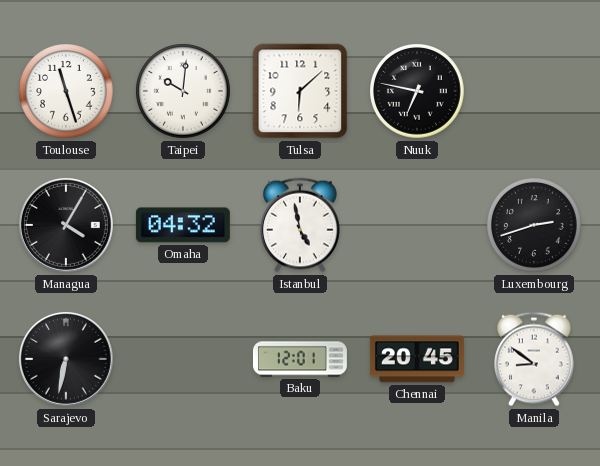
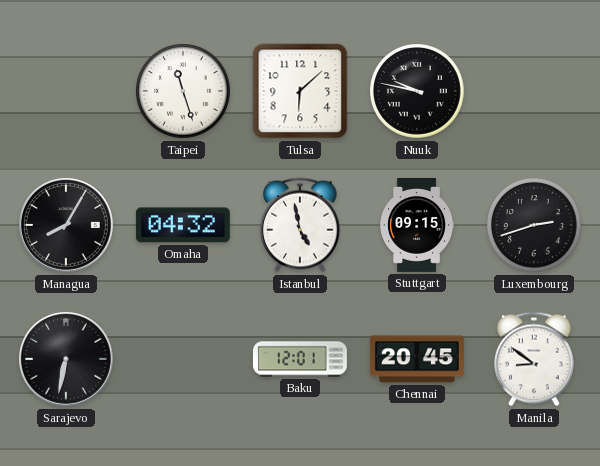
Toulouse: 11:27 -> none
Taipei: 10:01 -> 11:27
Nuuk: 6:47 -> 9:47
Managua: 4:05 -> 8:05
Stuttgart: none -> 09:15
